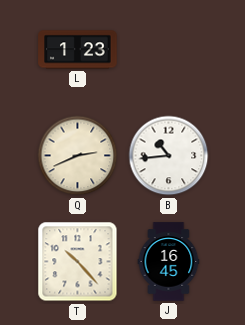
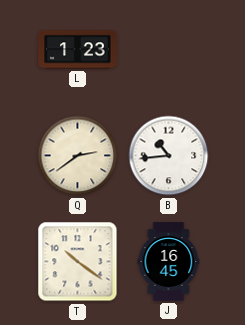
Q: 2:41 -> 2:39
T: 10:23 -> 10:21
